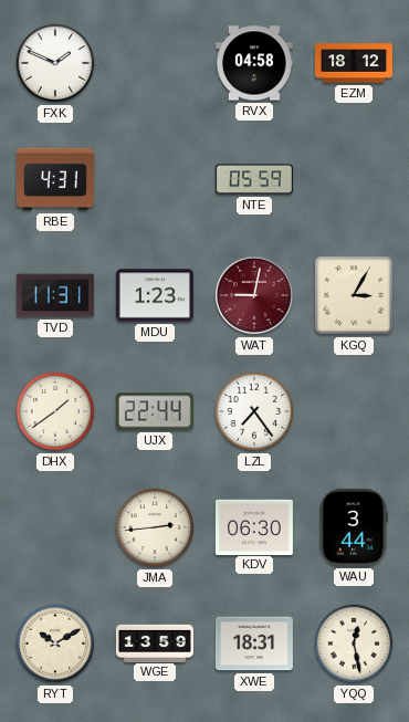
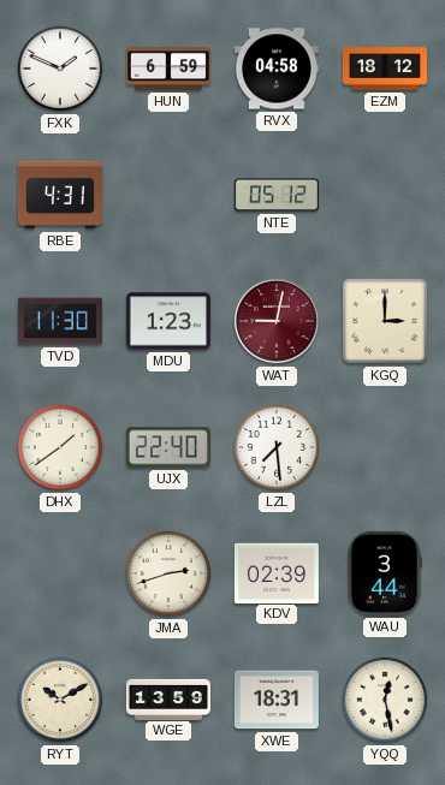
HUN: none -> 6:59
NTE: 05:59 -> 05:12
TVD: 11:31 -> 11:30
KGQ: 3:05 -> 3:00
UJX: 22:44 -> 22:40
LZL: 7:24 -> 7:29
JMA: 2:44 -> 2:42
KDV: 06:30 -> 02:39
